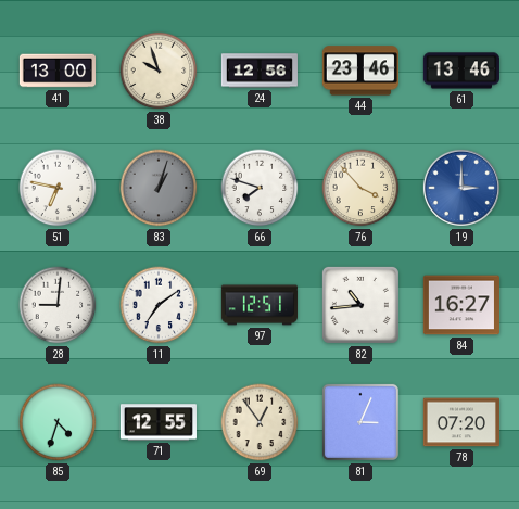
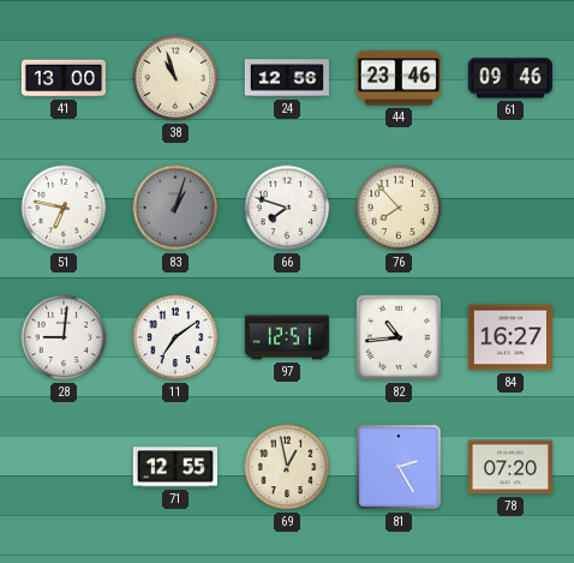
38: 9:57 -> 10:57
61: 13:46 -> 09:46
76: 3:53 -> 7:53
19: 3:00 -> none
85: 4:33 -> none
69: 12:54 -> 12:58
81: 3:04 -> 2:25
